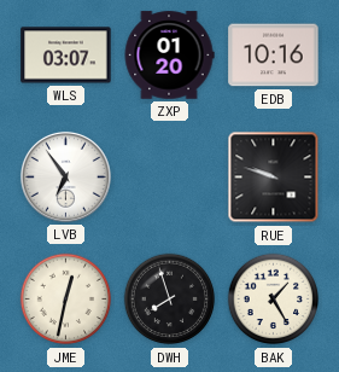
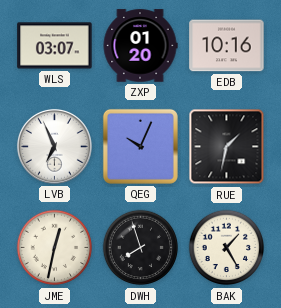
LVB: 6:54 -> 6:56
QEG: none -> 10:04
RUE: 9:48 -> 1:32
